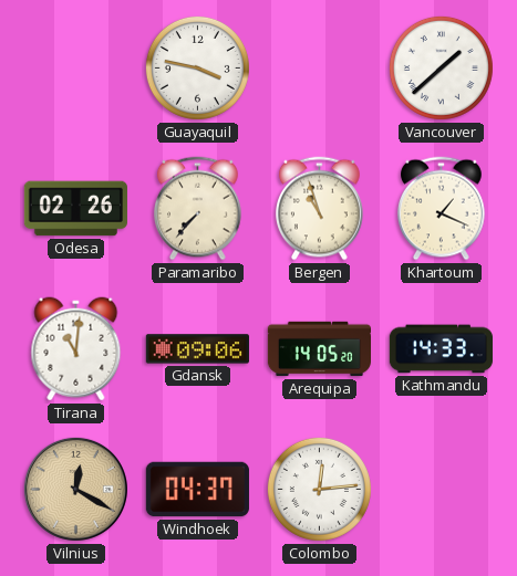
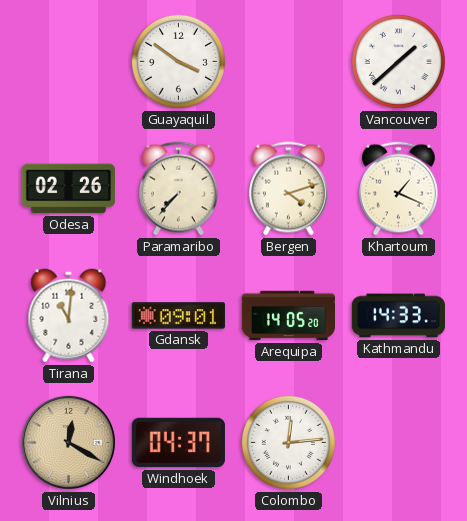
Guayaquil: 3:47 -> 3:51
Bergen: 10:57 -> 4:12
Gdansk: 09:06 -> 09:01
